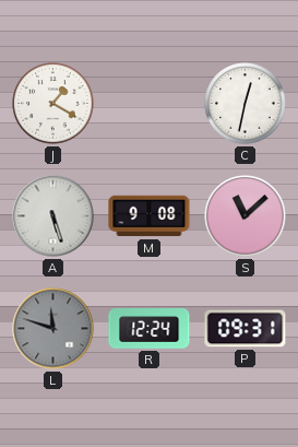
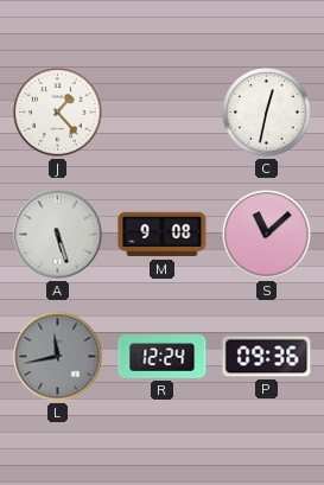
J: 1:20 -> 1:23
L: 11:48 -> 11:43
P: 09:31 -> 09:36
